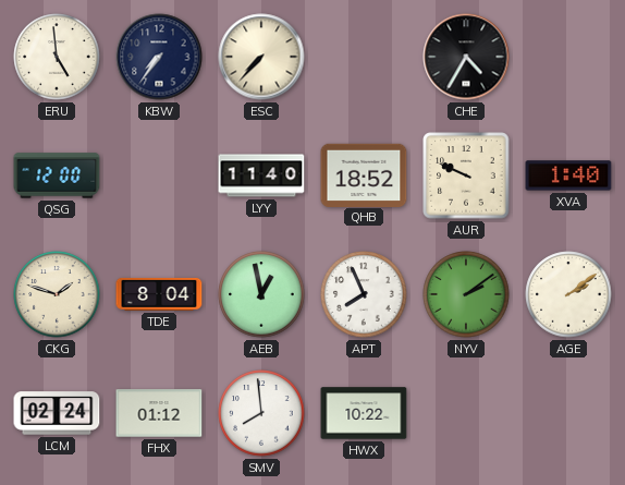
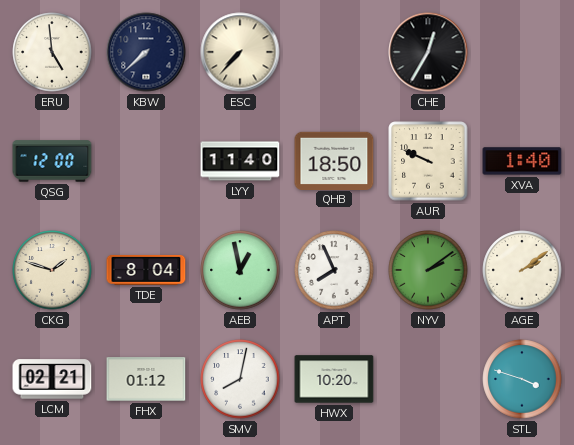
KBW: 7:36 -> 7:38
CHE: 4:35 -> 12:35
QHB: 18:52 -> 18:50
LCM: 02:24 -> 02:21
SMV: 7:59 -> 8:02
HWX: 10:22 -> 10:20
STL: none -> 3:48
